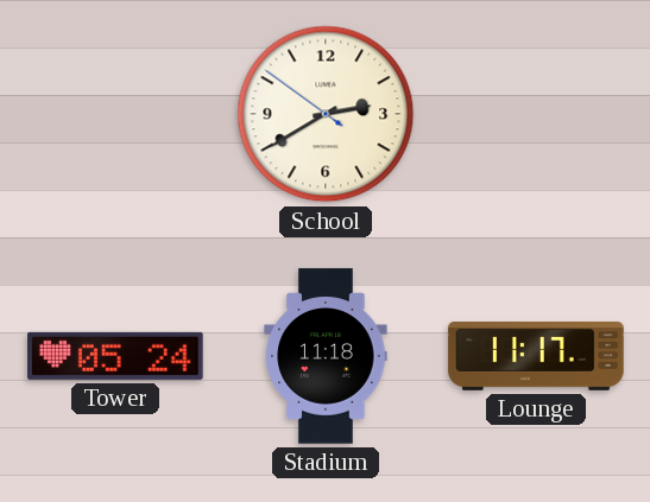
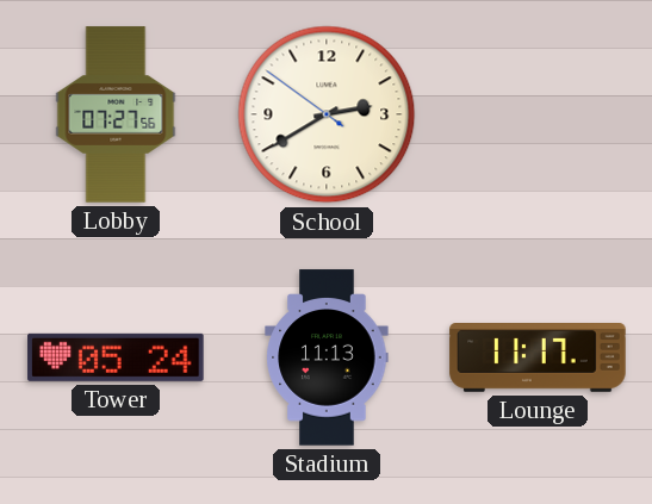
Lobby: none -> 07:27
Stadium: 11:18 -> 11:13
